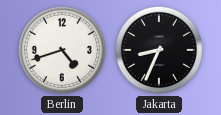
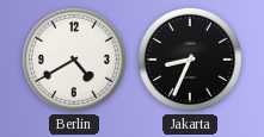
Berlin: 4:42 -> 4:40
